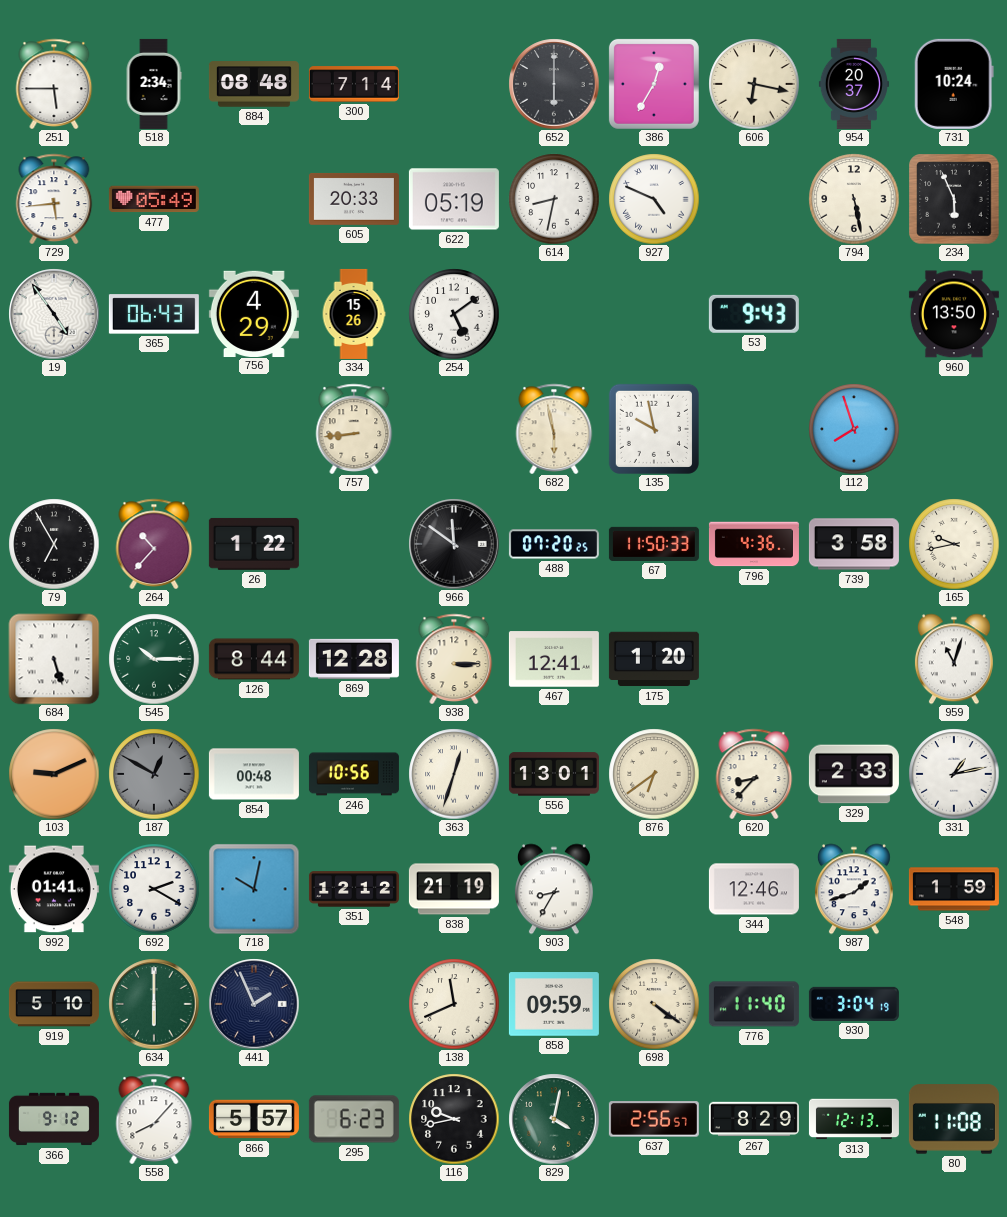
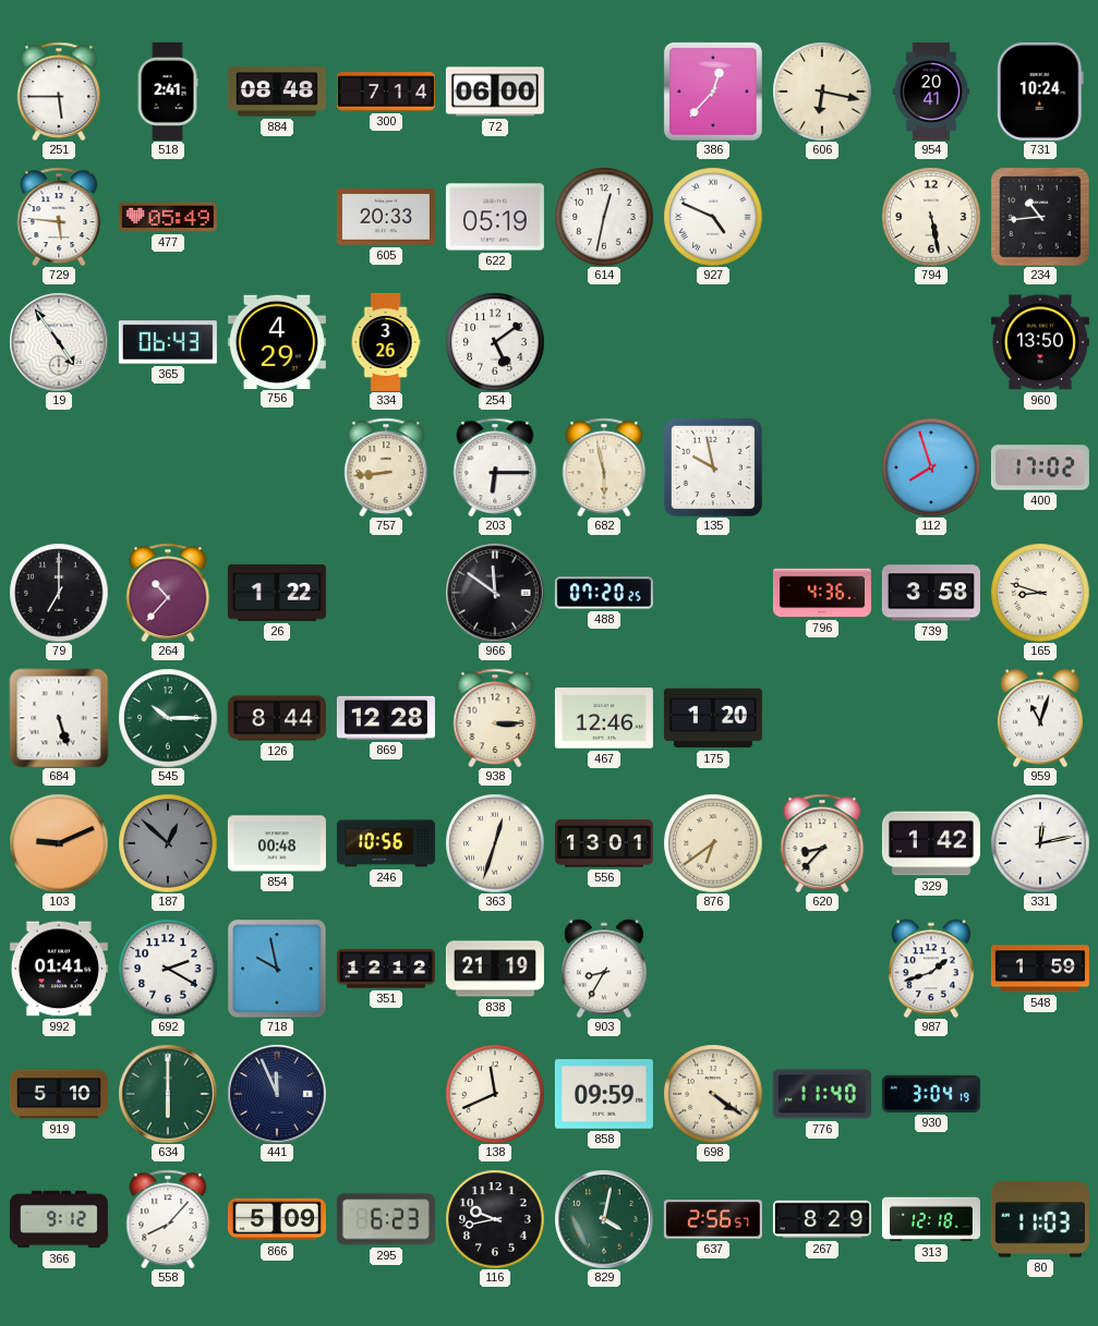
518: 2:34 -> 2:41
72: none -> 06:00
652: 6:00 -> none
386: 12:35 -> 12:37
954: 20:37 -> 20:41
729: 5:44 -> 5:46
614: 8:32 -> 12:32
234: 5:56 -> 10:44
334: 15:26 -> 3:26
53: 9:43 -> none
203: none -> 6:15
400: none -> 17:02
79: 6:55 -> 7:00
67: 11:50 -> none
165: 9:43 -> 8:48
467: 12:41 -> 12:46
187: 12:50 -> 12:52
329: 2:33 -> 1:42
331: 1:13 -> 12:13
718: 10:02 -> 9:58
344: 12:46 -> none
441: 1:56 -> 11:56
866: 5:57 -> 5:09
313: 12:13 -> 12:18
80: 11:08 -> 11:03
